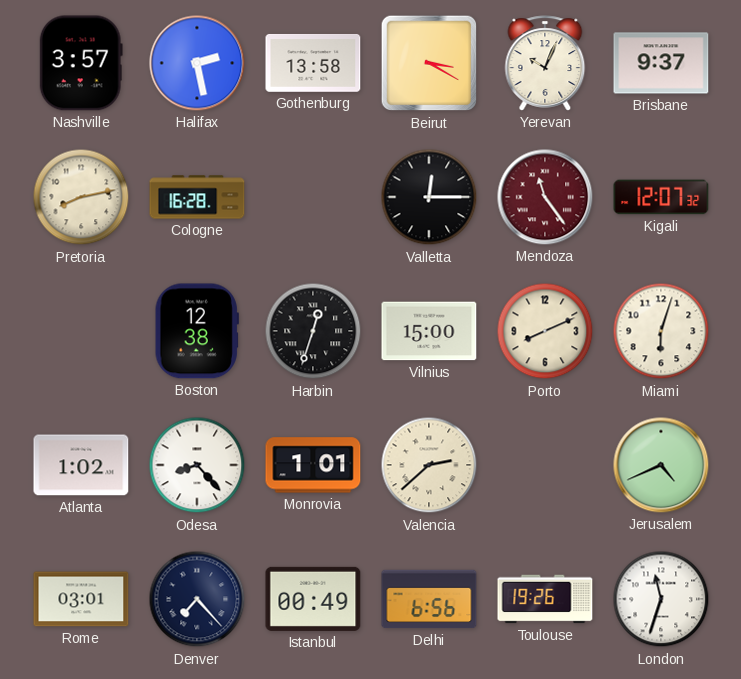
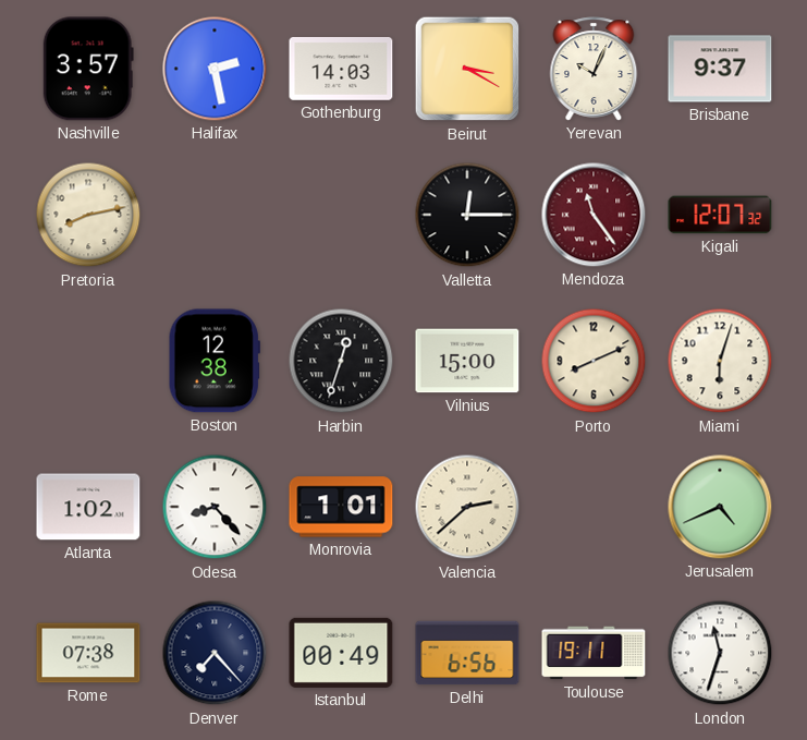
Gothenburg: 13:58 -> 14:03
Cologne: 16:28 -> none
Rome: 03:01 -> 07:38
Toulouse: 19:26 -> 19:11
